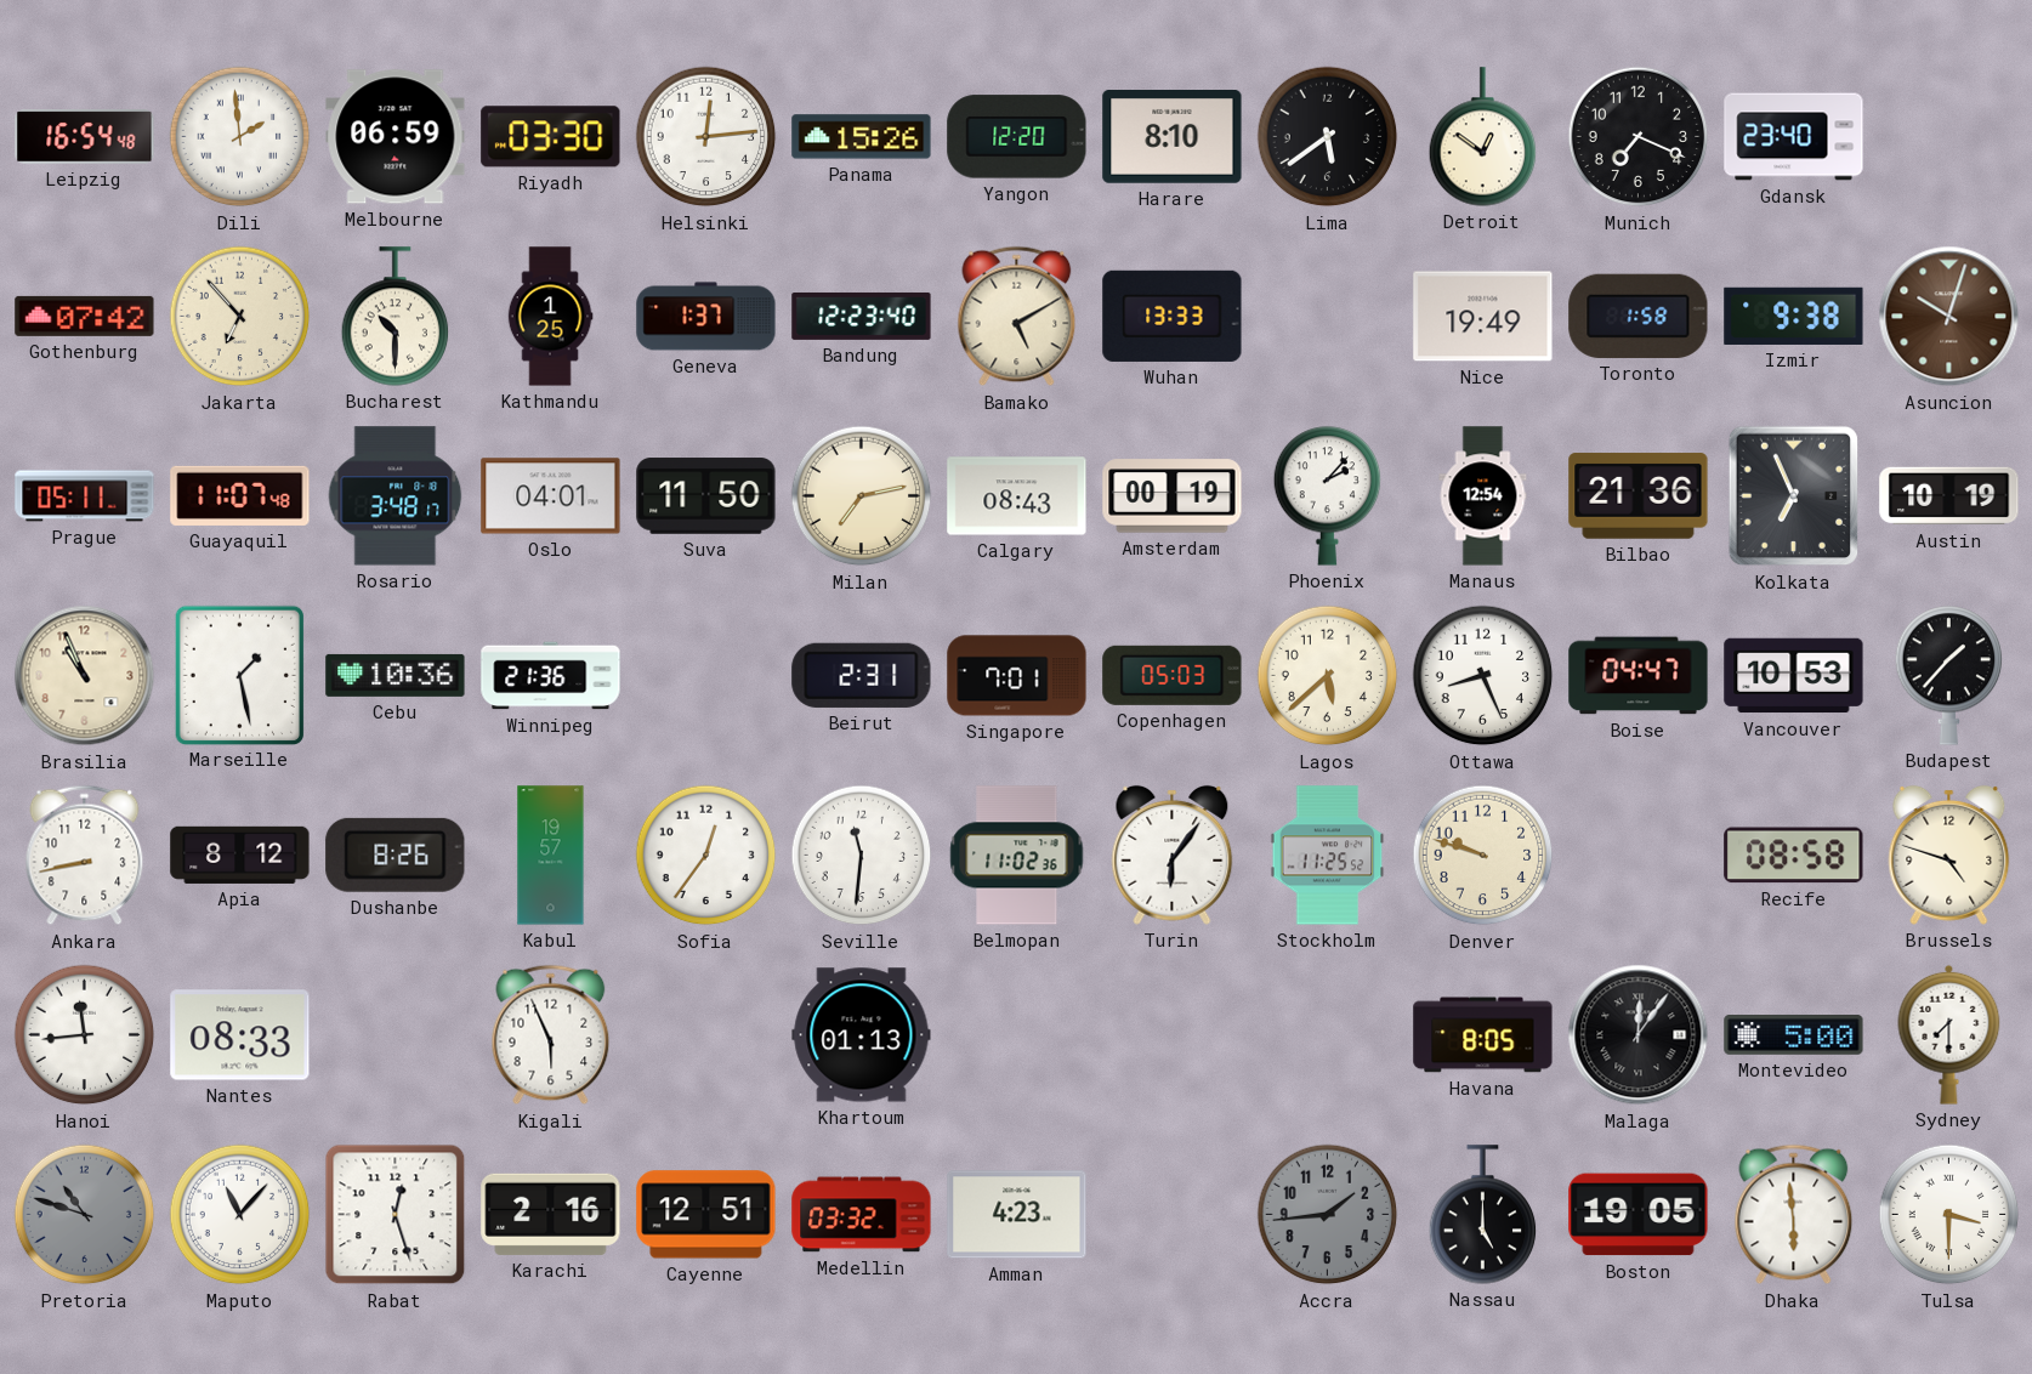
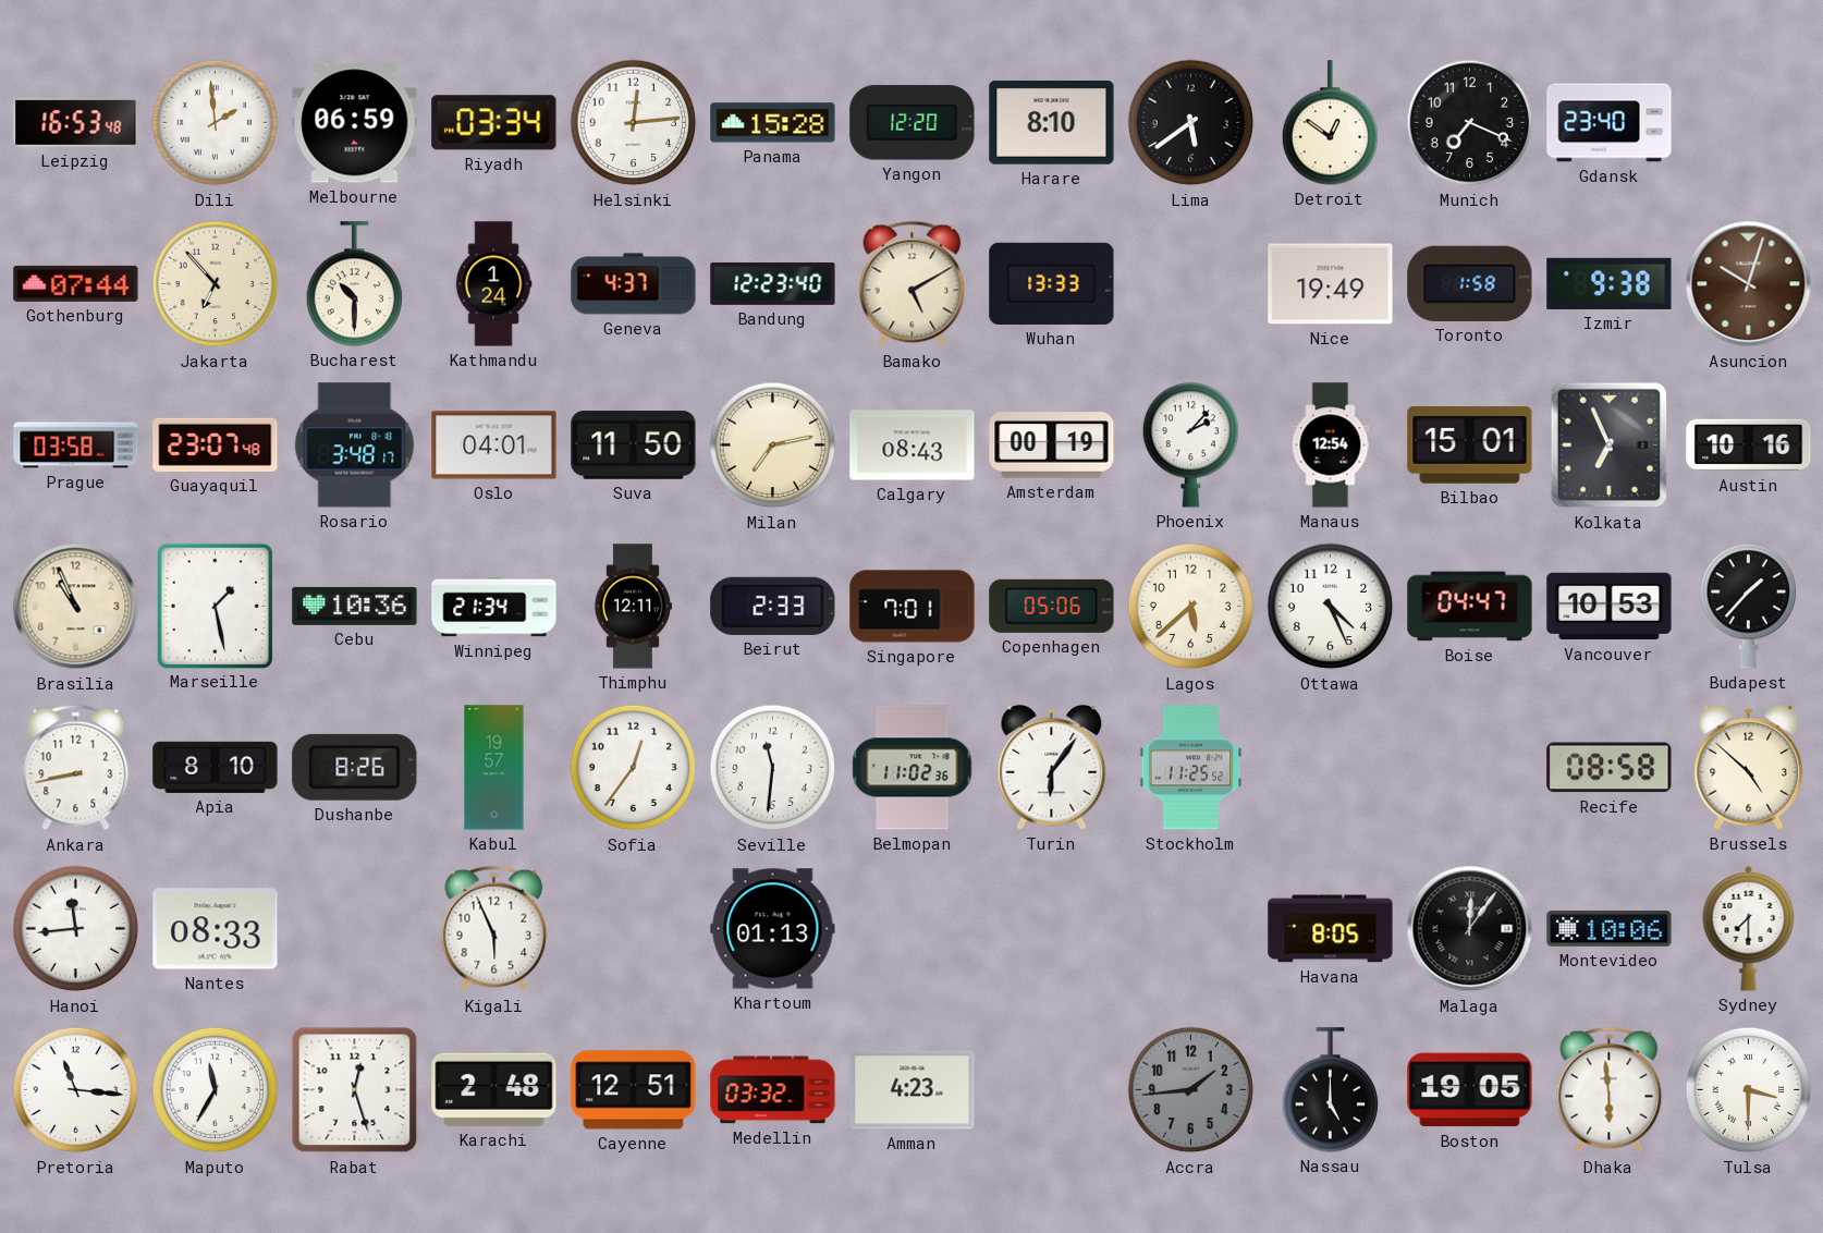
Leipzig: 16:54 -> 16:53
Riyadh: 03:30 -> 03:34
Panama: 15:26 -> 15:28
Gothenburg: 07:42 -> 07:44
Kathmandu: 1:25 -> 1:24
Geneva: 1:37 -> 4:37
Prague: 05:11 -> 03:58
Guayaquil: 11:07 -> 23:07
Bilbao: 21:36 -> 15:01
Austin: 10:19 -> 10:16
Winnipeg: 21:36 -> 21:34
Thimphu: none -> 12:11
Beirut: 2:31 -> 2:33
Copenhagen: 05:03 -> 05:06
Ottawa: 8:26 -> 4:26
Apia: 8:12 -> 8:10
Denver: 9:48 -> none
Brussels: 4:48 -> 4:52
Montevideo: 5:00 -> 10:06
Pretoria: 10:48 -> 11:16
Pretoria dial: grey -> white
Maputo: 11:07 -> 11:35
Karachi: 2:16 -> 2:48
